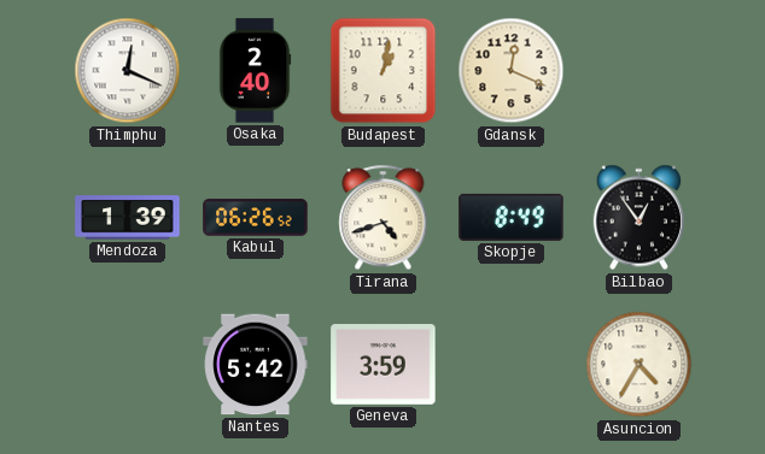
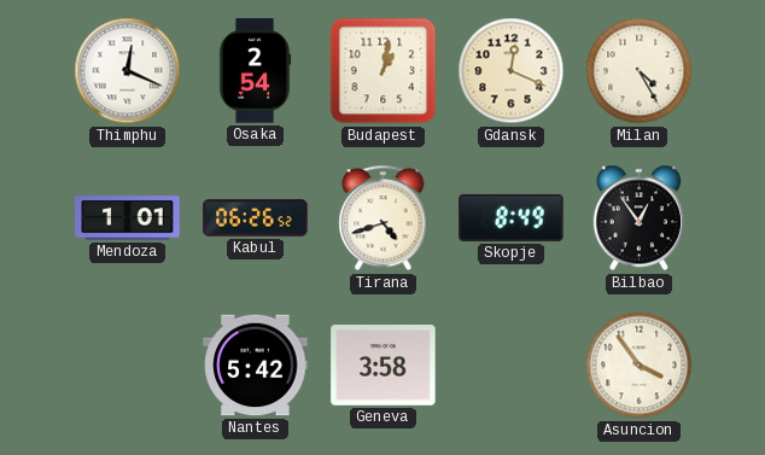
Osaka: 2:40 -> 2:54
Milan: none -> 4:25
Mendoza: 1:39 -> 1:01
Geneva: 3:59 -> 3:58
Asuncion: 4:35 -> 3:54
